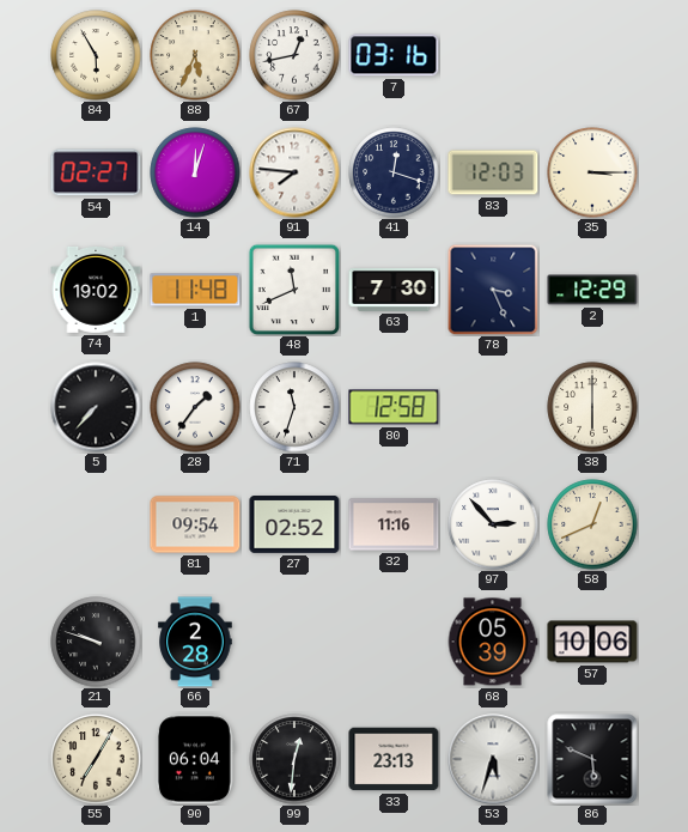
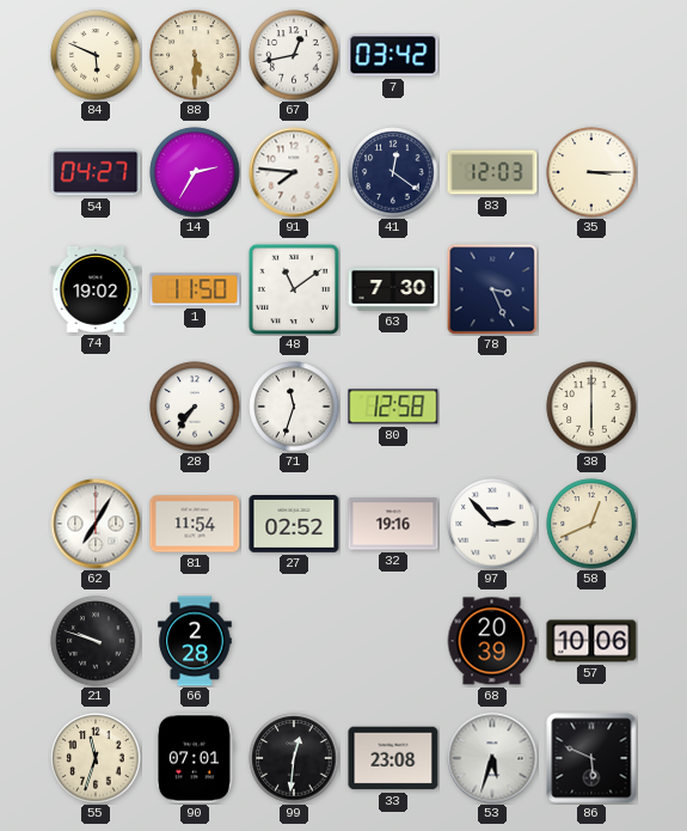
84: 5:55 -> 5:49
88: 5:34 -> 5:30
7: 03:16 -> 03:42
54: 02:27 -> 04:27
14: 12:03 -> 2:35
41: 12:18 -> 12:21
1: 11:48 -> 11:50
48: 11:41 -> 11:09
2: 12:29 -> none
5: 7:37 -> none
28: 1:36 -> 7:36
62: none -> 7:05
81: 09:54 -> 11:54
32: 11:16 -> 19:16
68: 05:39 -> 20:39
55: 7:05 -> 11:33
90: 06:04 -> 07:01
33: 23:13 -> 23:08
